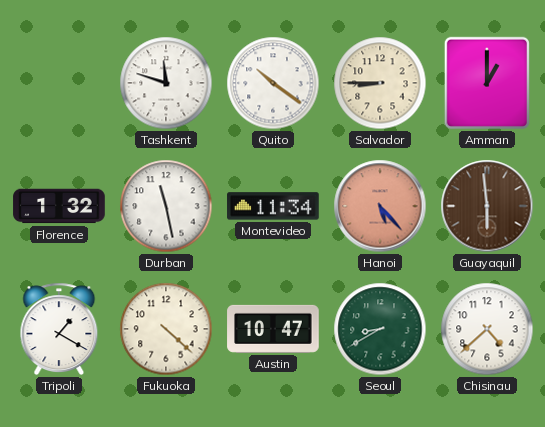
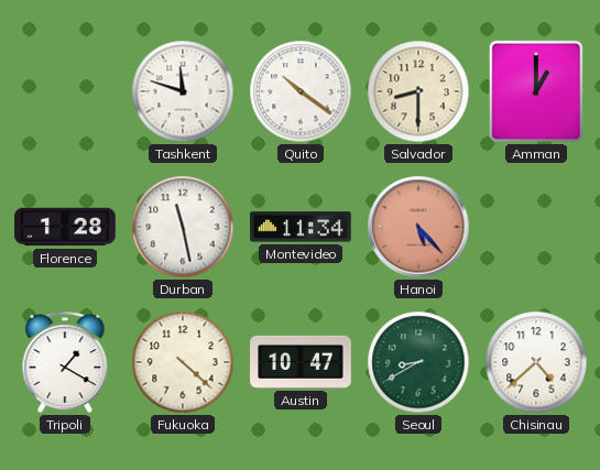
Salvador: 8:45 -> 8:30
Florence: 1:32 -> 1:28
Guayaquil: 5:59 -> none
